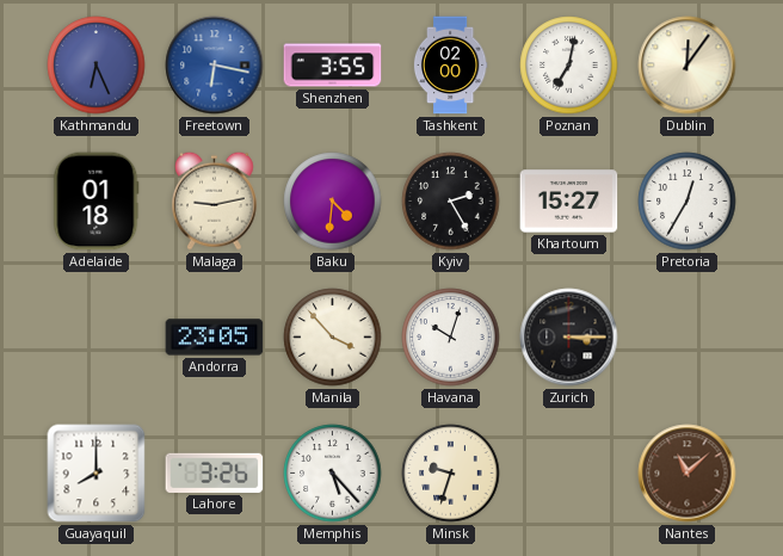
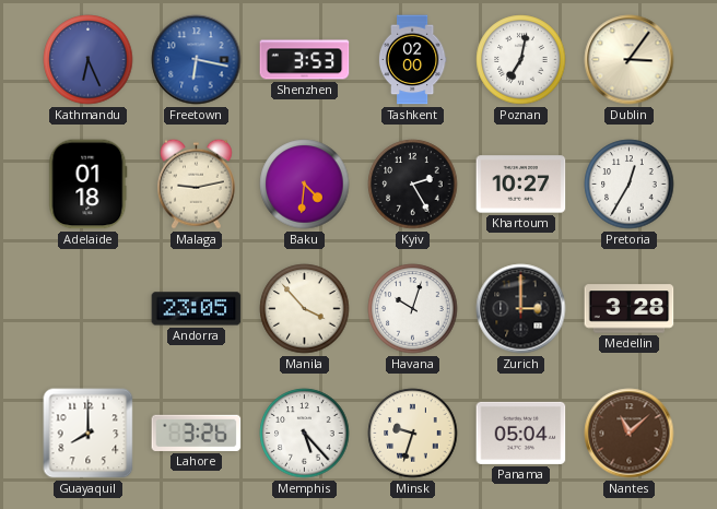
Shenzhen: 3:55 -> 3:53
Dublin: 12:06 -> 3:06
Khartoum: 15:27 -> 10:27
Zurich: 3:15 -> 3:00
Medellin: none -> 3:28
Panama: none -> 05:04
